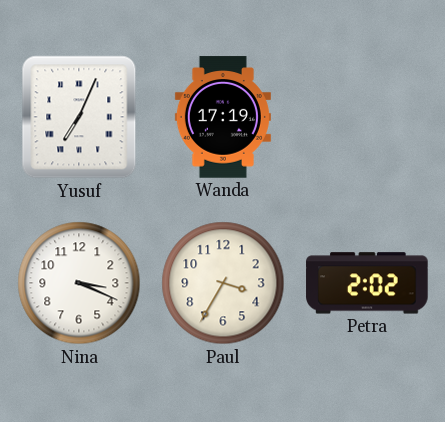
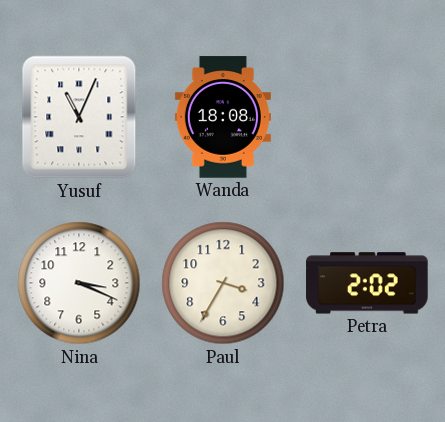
Yusuf: 7:04 -> 11:04
Wanda: 17:19 -> 18:08
